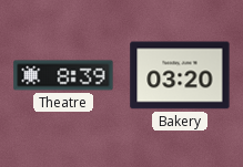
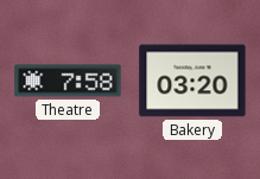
Theatre: 8:39 -> 7:58
